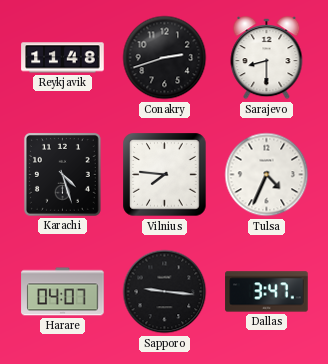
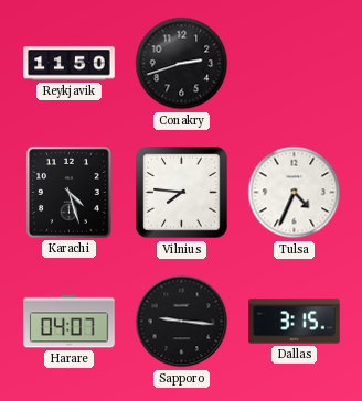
Reykjavik: 11:48 -> 11:50
Sarajevo: 8:30 -> none
Dallas: 3:47 -> 3:15
